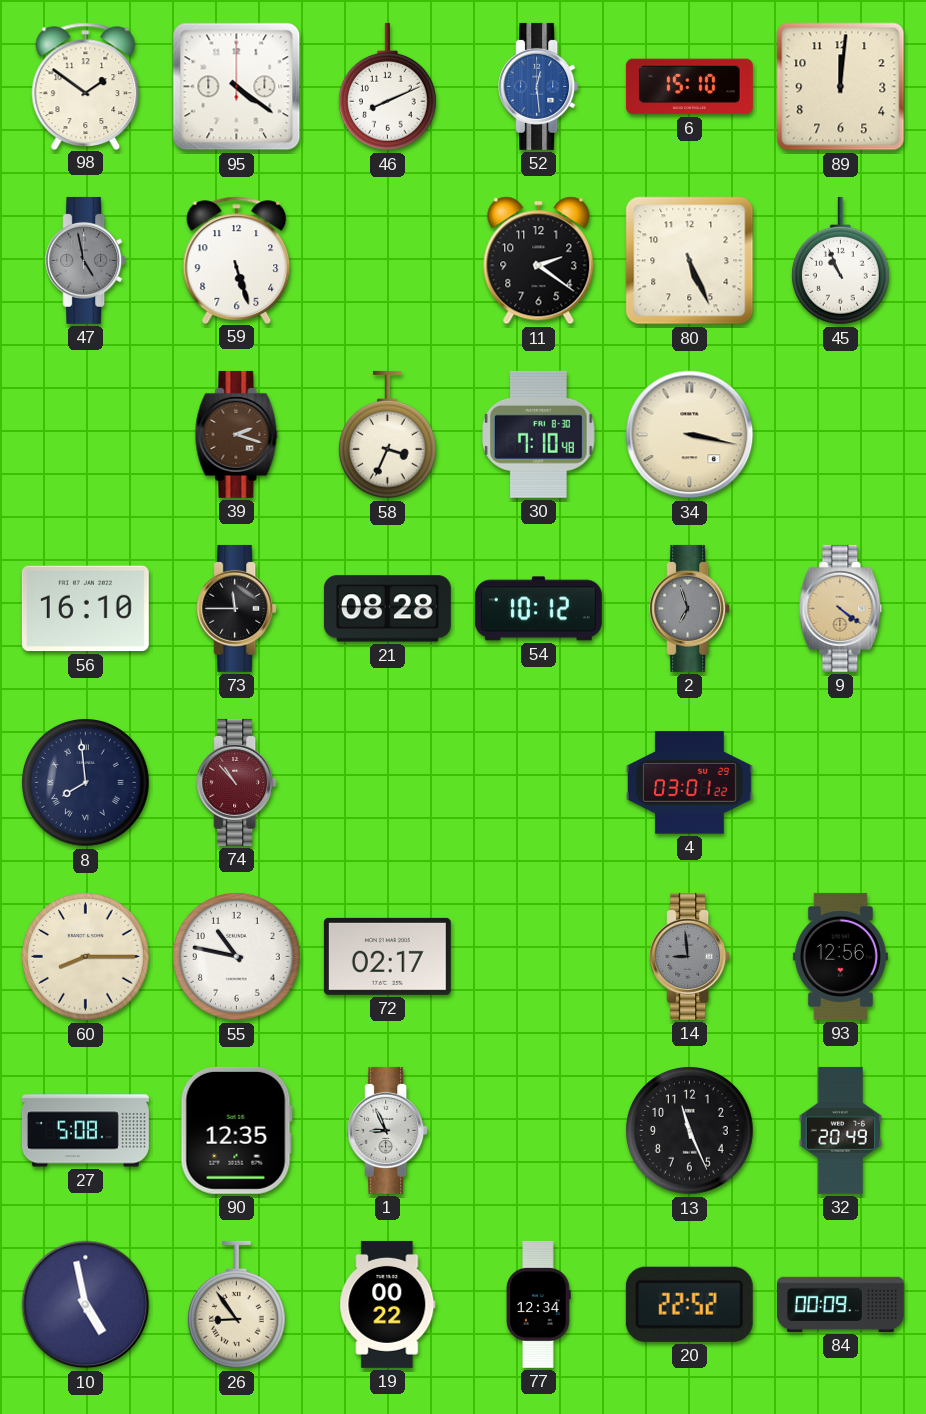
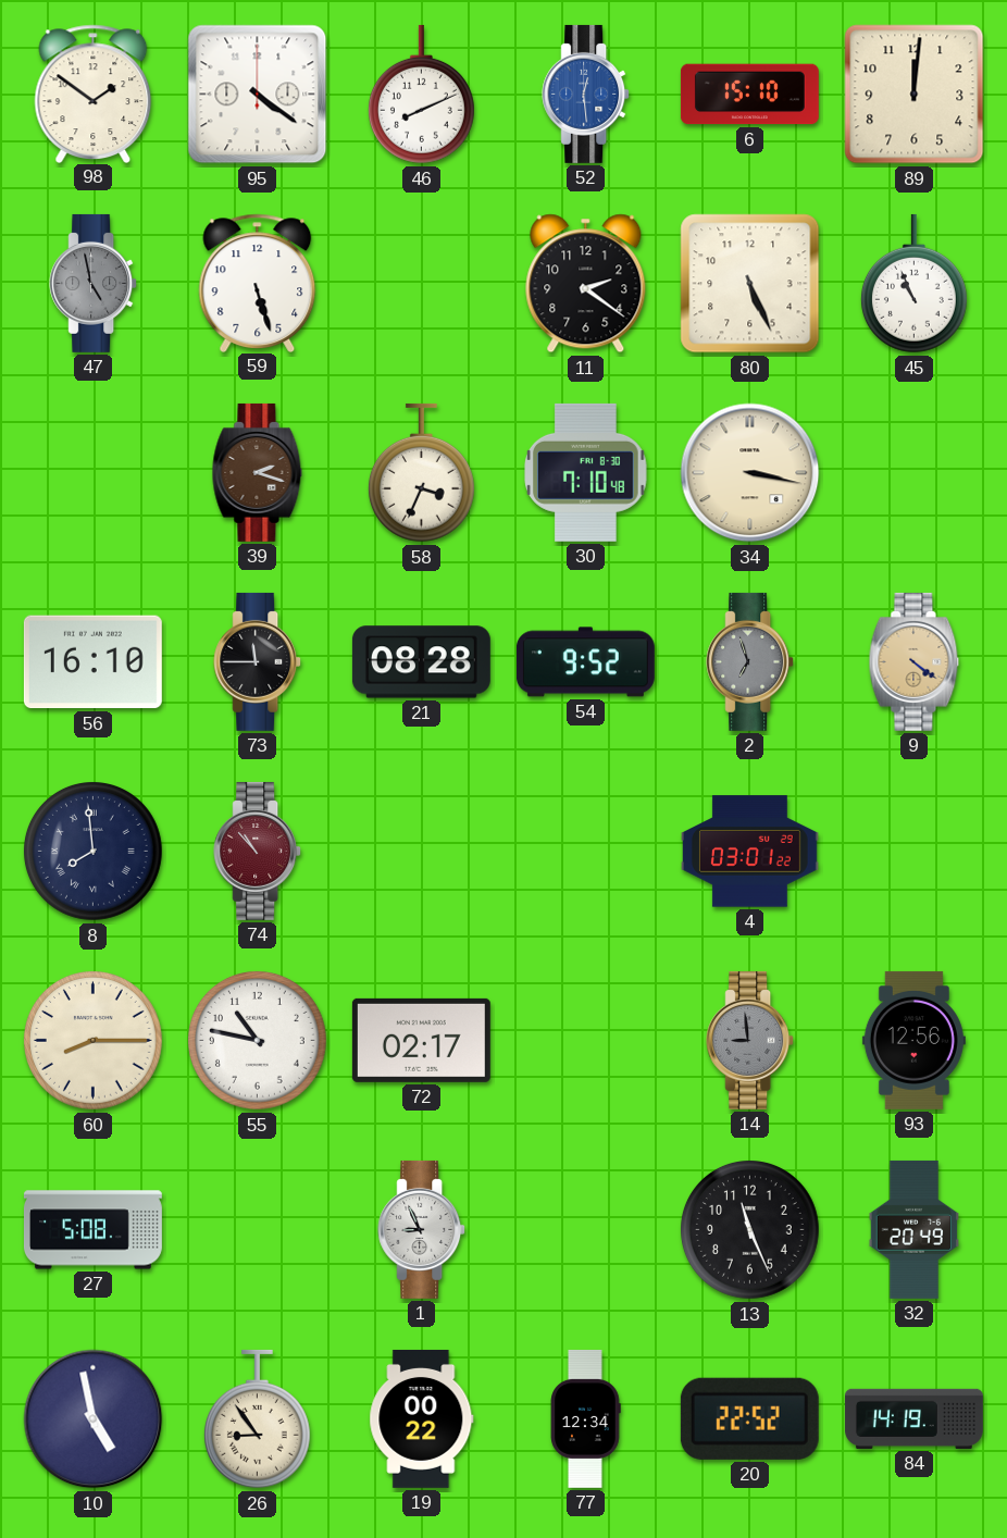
54: 10:12 -> 9:52
90: 12:35 -> none
84: 00:09 -> 14:19
